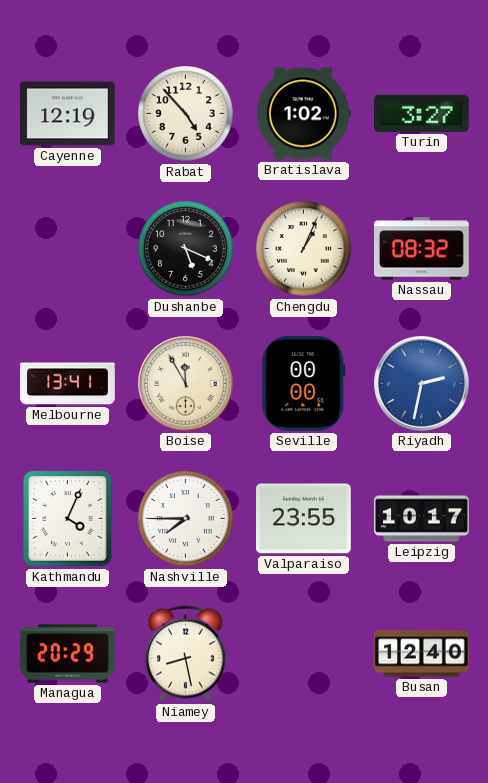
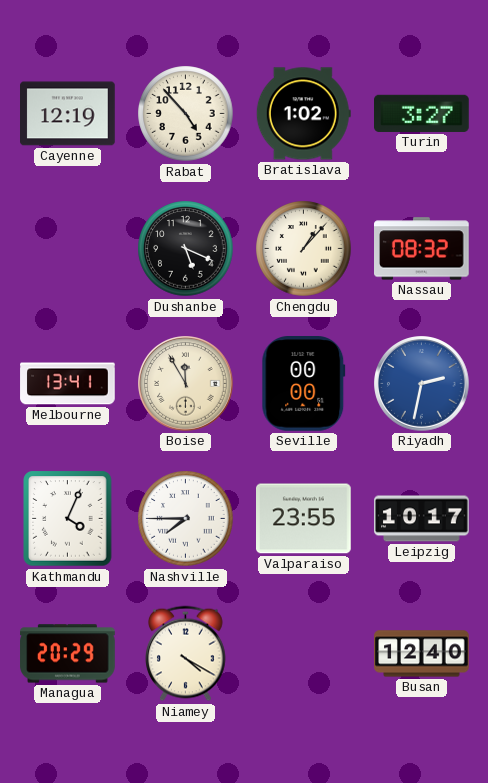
Chengdu: 1:04 -> 1:07
Niamey: 8:28 -> 4:20
